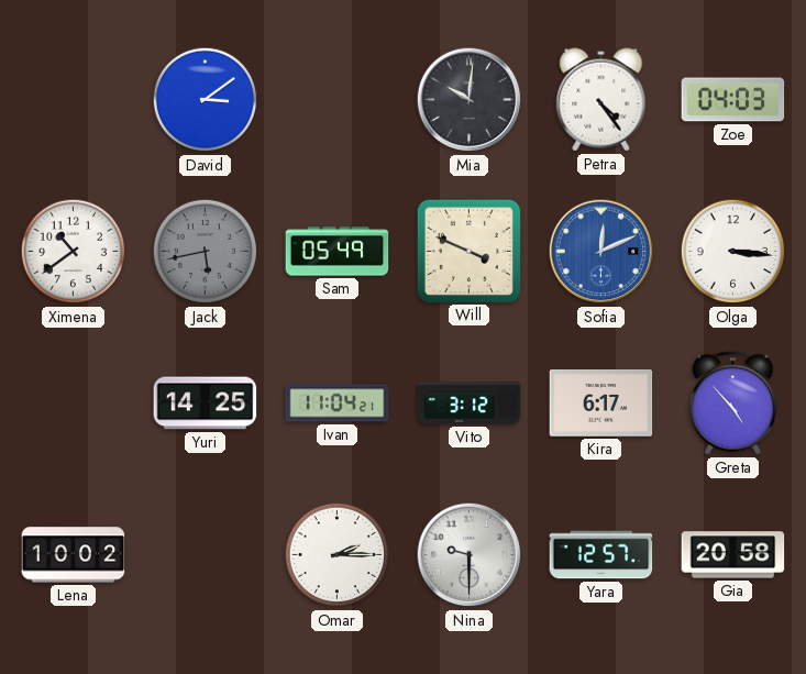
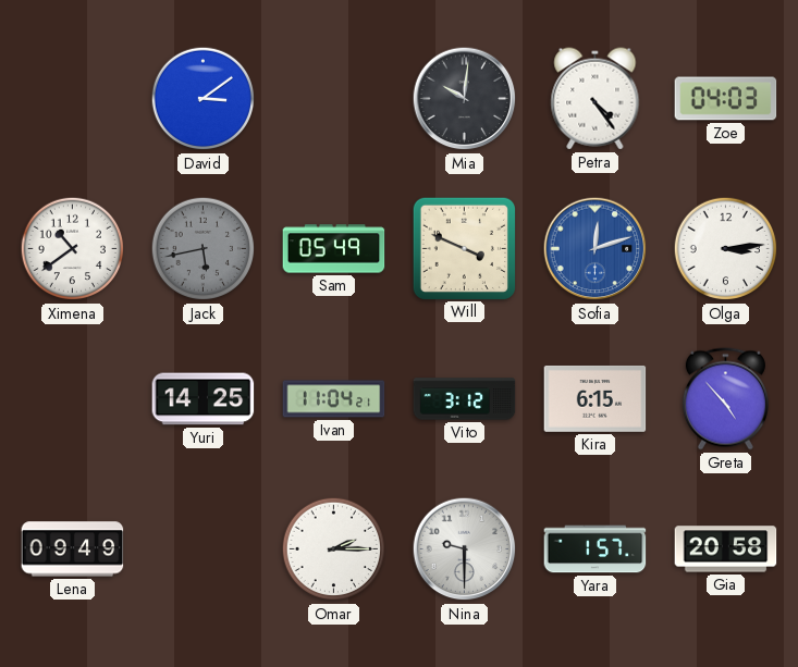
Sofia: 12:11 -> 12:12
Olga: 3:16 -> 3:14
Kira: 6:17 -> 6:15
Lena: 10:02 -> 09:49
Yara: 12:57 -> 1:57
